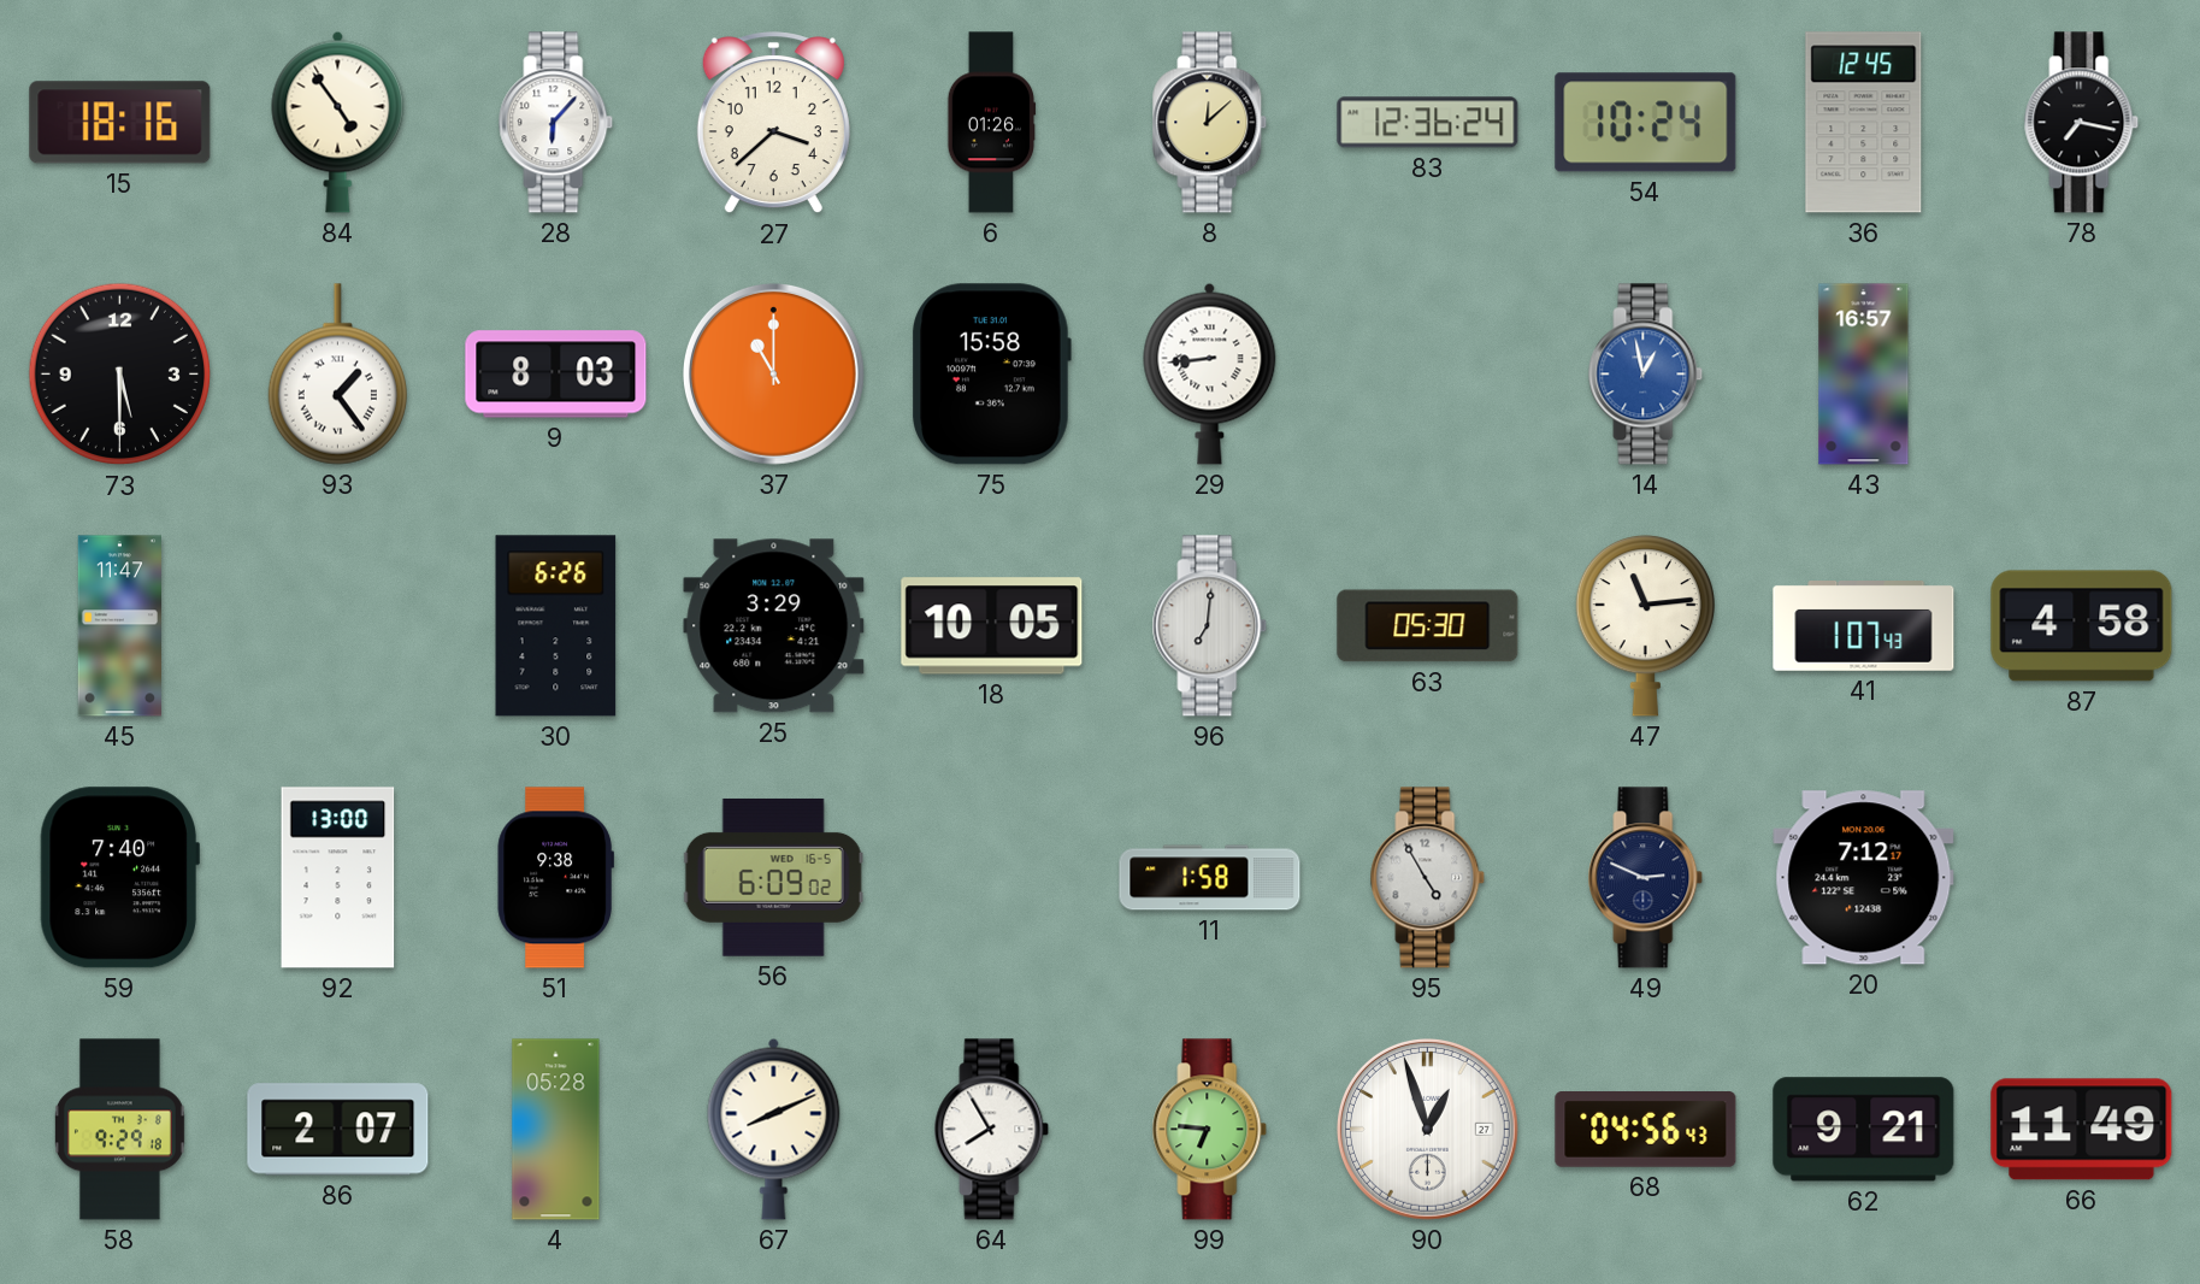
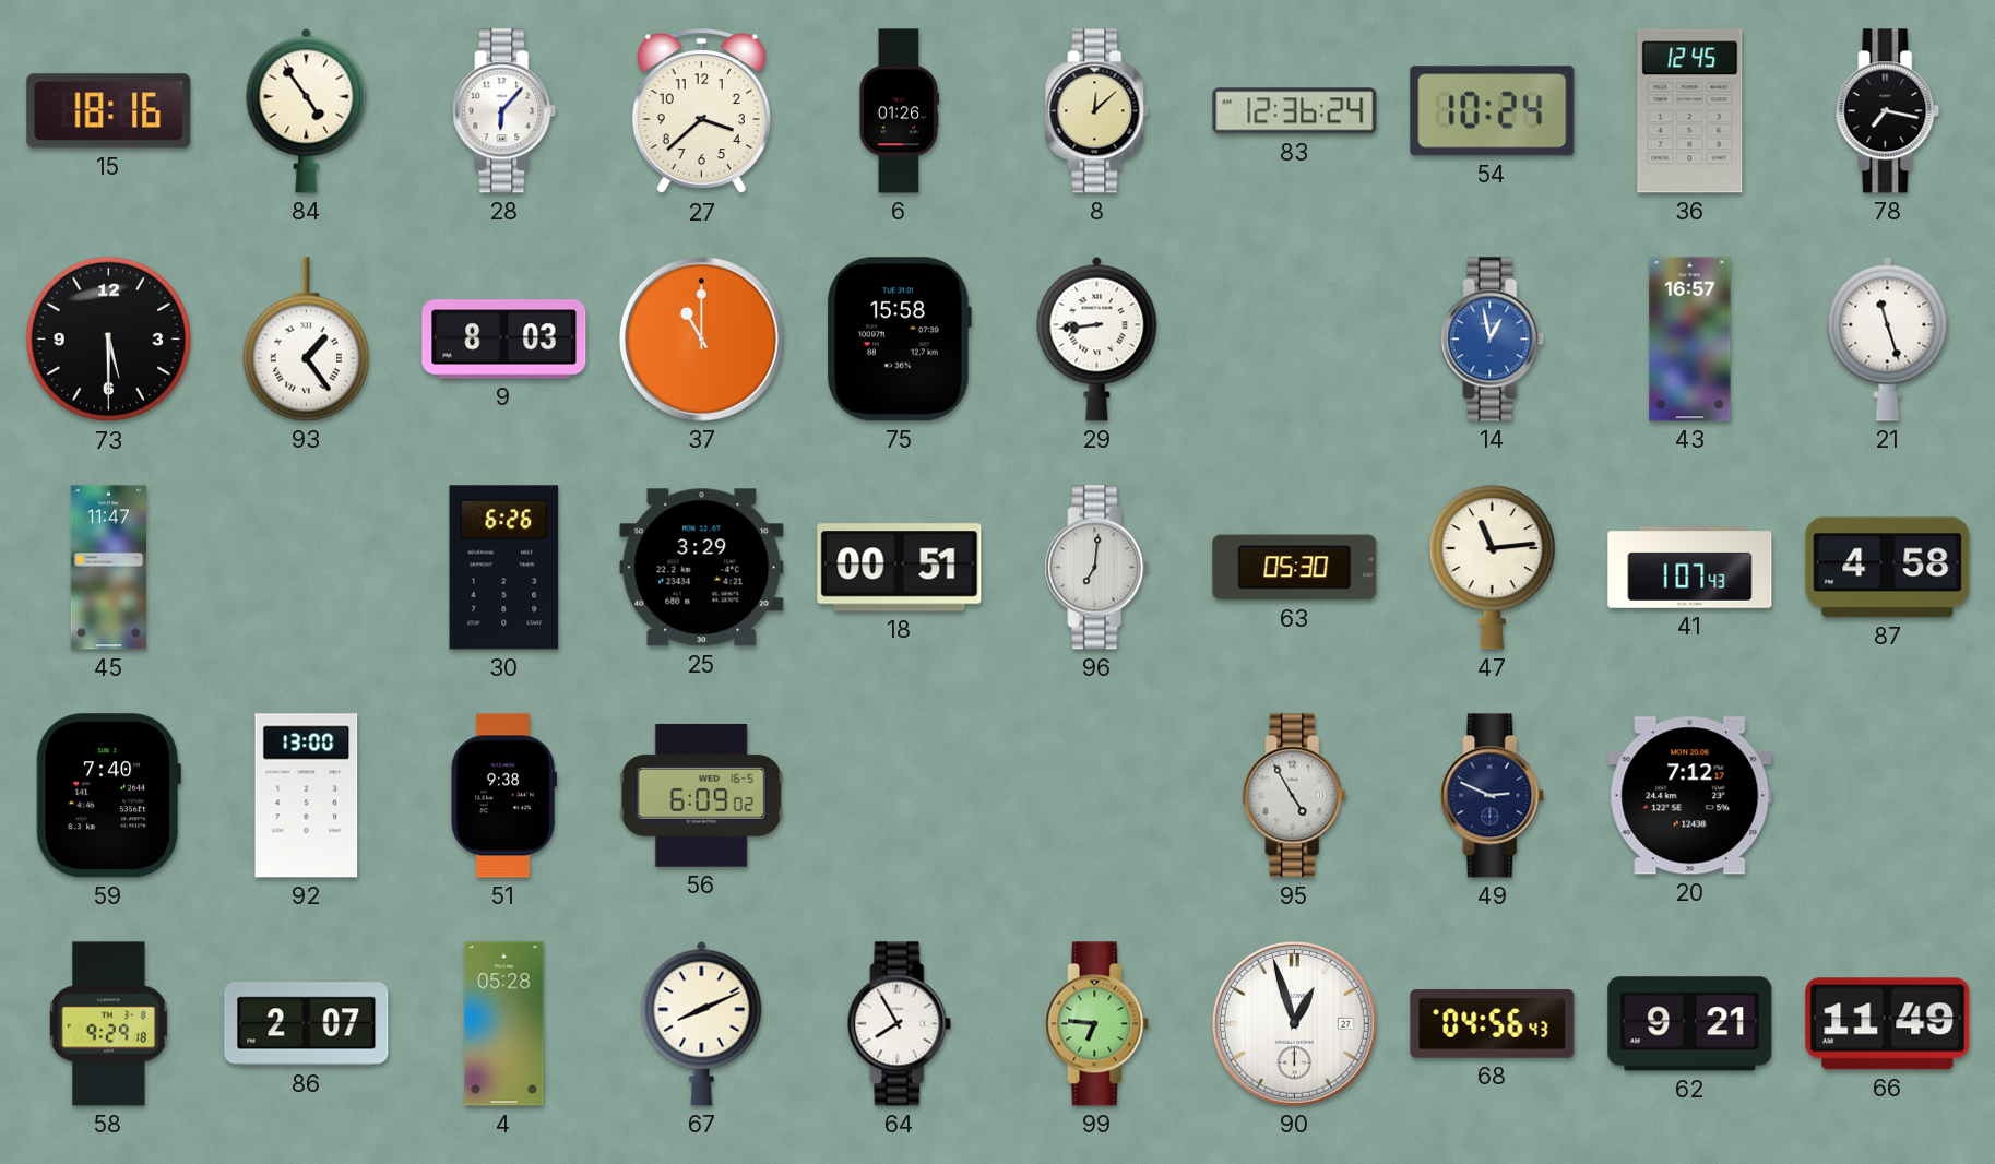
21: none -> 11:27
18: 10:05 -> 00:51
11: 1:58 -> none
